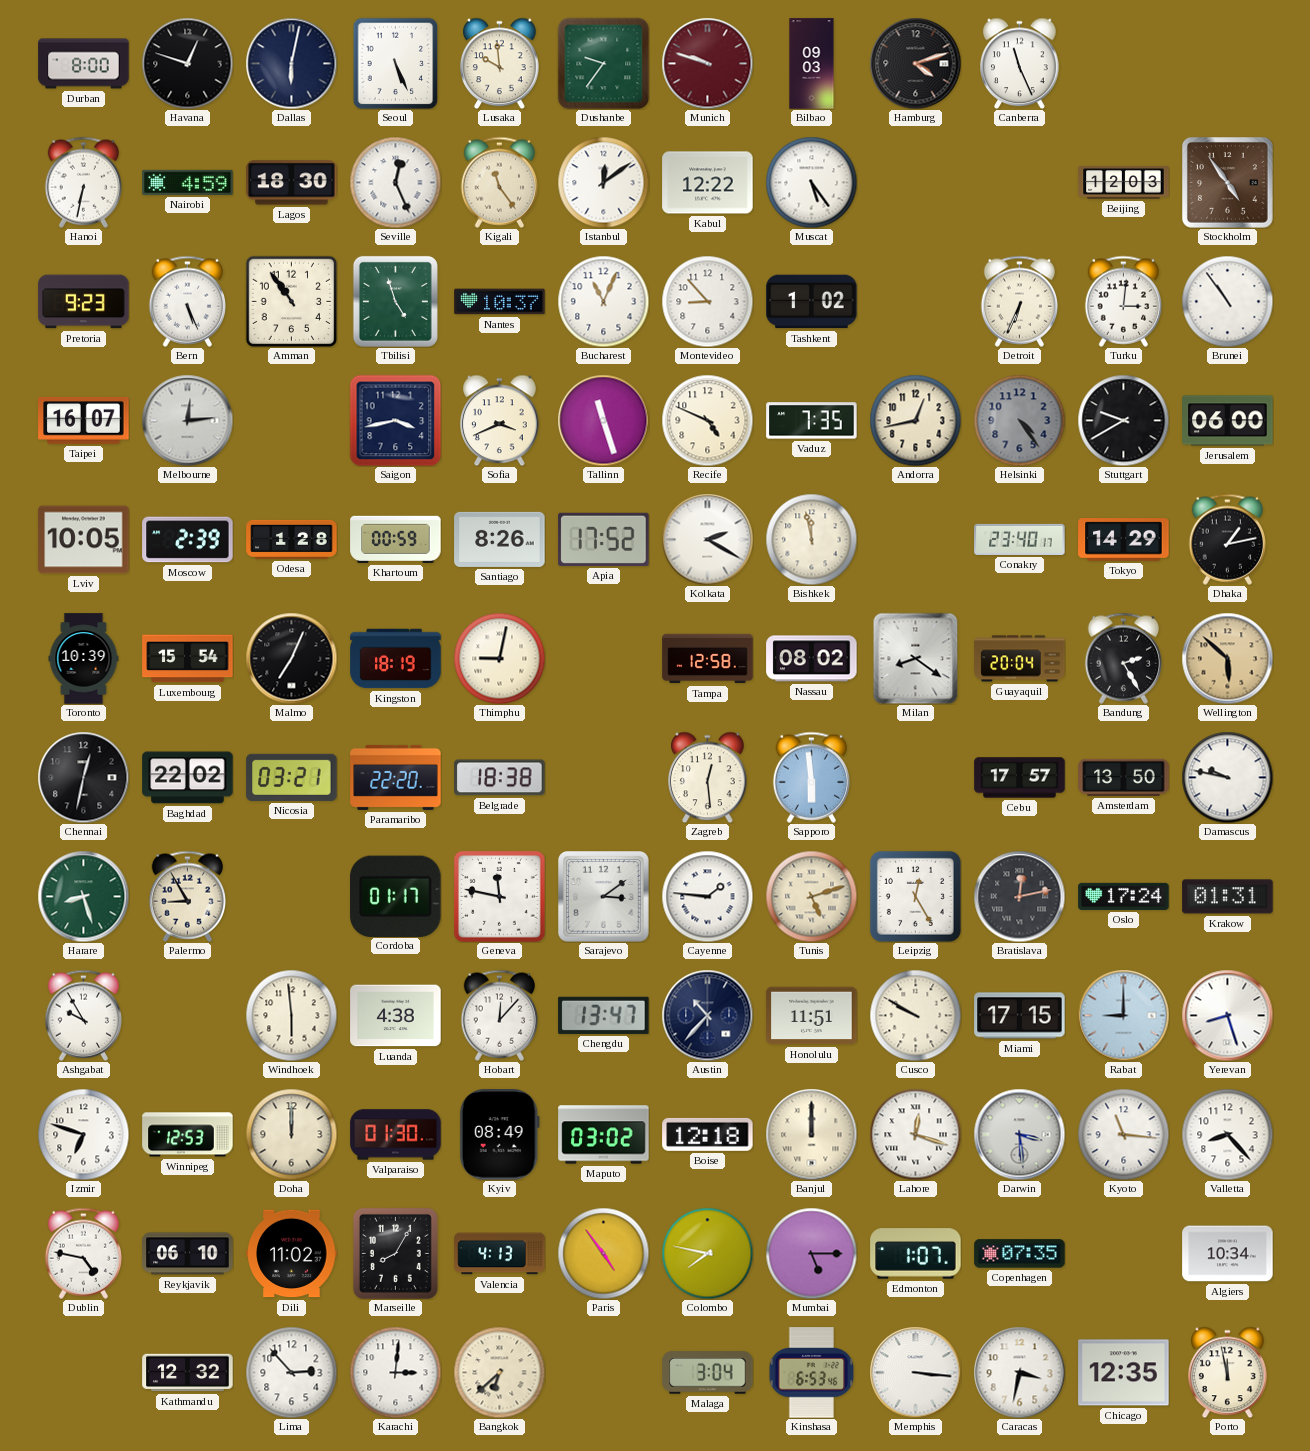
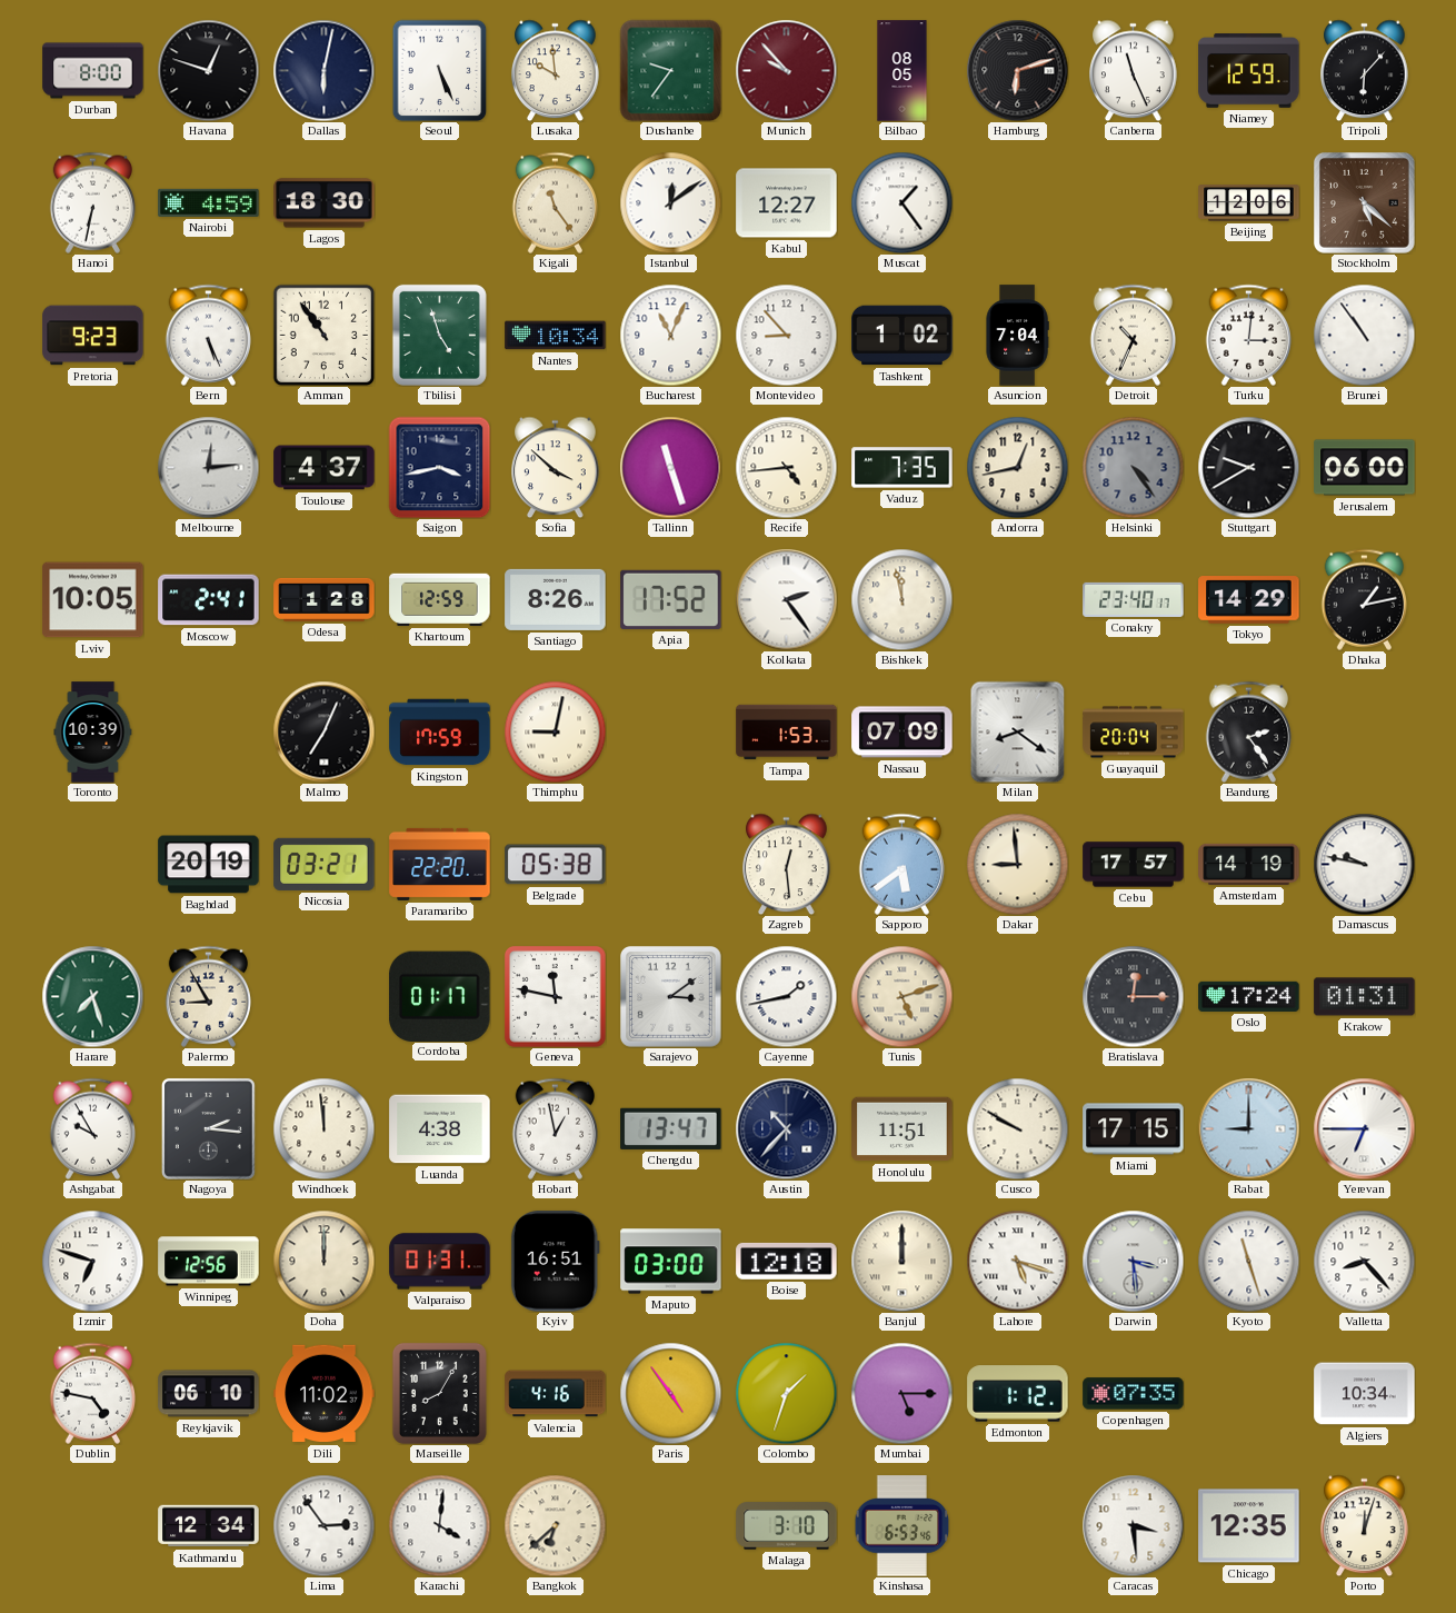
Munich: 9:48 -> 9:53
Bilbao: 09:03 -> 08:05
Hamburg: 4:12 -> 6:12
Niamey: none -> 12:59
Tripoli: none -> 6:07
Seville: 12:26 -> none
Kabul: 12:22 -> 12:27
Muscat: 5:24 -> 1:24
Beijing: 12:03 -> 12:06
Stockholm: 4:54 -> 5:22
Nantes: 10:37 -> 10:34
Asuncion: none -> 7:04
Detroit: 6:34 -> 10:34
Taipei: 16:07 -> none
Toulouse: none -> 4:37
Sofia: 3:41 -> 3:52
Recife: 4:49 -> 4:44
Moscow: 2:39 -> 2:41
Khartoum: 00:59 -> 12:59
Kolkata: 2:20 -> 2:24
Luxembourg: 15:54 -> none
Kingston: 18:19 -> 17:59
Tampa: 12:58 -> 1:53
Nassau: 08:02 -> 07:09
Bandung: 2:25 -> 2:24
Wellington: 5:52 -> none
Chennai: 12:32 -> none
Baghdad: 22:02 -> 20:19
Belgrade: 18:38 -> 05:38
Sapporo: 5:59 -> 5:39
Dakar: none -> 8:59
Amsterdam: 13:50 -> 14:19
Harare: 8:27 -> 7:27
Cayenne: 1:46 -> 1:43
Leipzig: 12:25 -> none
Bratislava: 12:13 -> 12:15
Nagoya: none -> 2:16
Windhoek: 5:59 -> 11:59
Hobart: 12:07 -> 12:58
Yerevan: 8:27 -> 6:45
Winnipeg: 12:53 -> 12:56
Valparaiso: 01:30 -> 01:31
Kyiv: 08:49 -> 16:51
Maputo: 03:02 -> 03:00
Lahore: 12:18 -> 5:18
Kyoto: 11:16 -> 11:27
Valencia: 4:13 -> 4:16
Colombo: 7:47 -> 1:33
Edmonton: 1:07 -> 1:12
Kathmandu: 12:32 -> 12:34
Lima: 2:53 -> 2:54
Karachi: 3:01 -> 4:01
Malaga: 3:04 -> 3:10
Memphis: 3:16 -> none
Caracas: 3:32 -> 3:29
Porto: 11:58 -> 12:03
